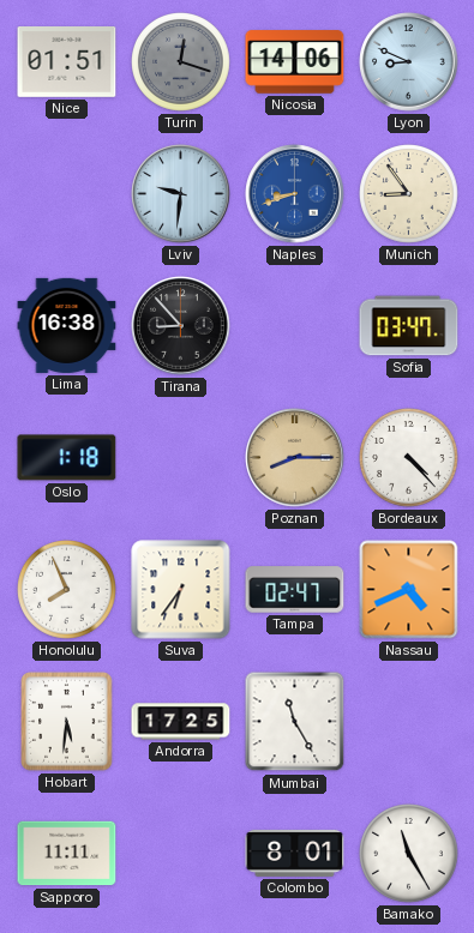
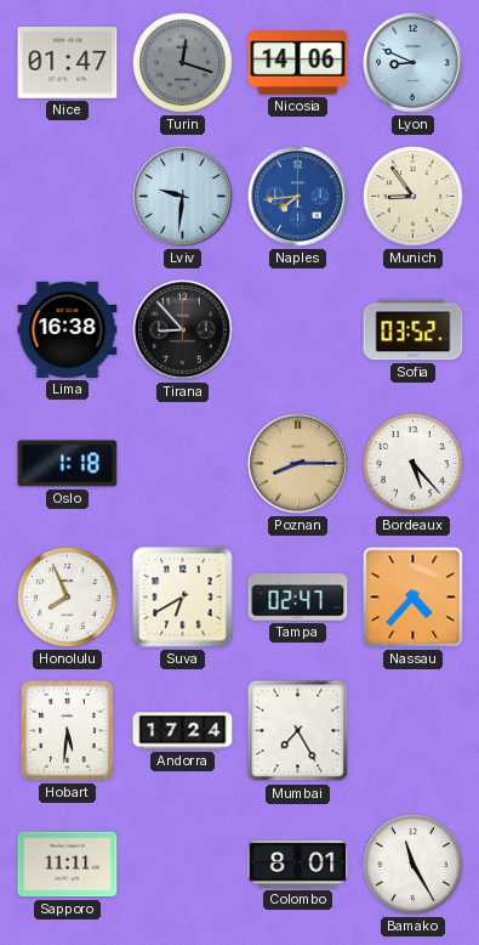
Nice: 01:51 -> 01:47
Naples: 8:42 -> 7:44
Sofia: 03:47 -> 03:52
Bordeaux: 4:23 -> 5:23
Suva: 6:36 -> 6:40
Nassau: 4:41 -> 4:37
Andorra: 17:25 -> 17:24
Mumbai: 11:25 -> 7:25
